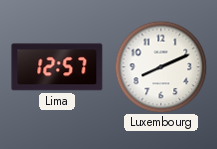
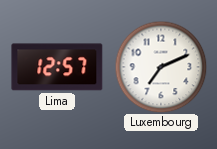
Luxembourg: 8:11 -> 7:11
